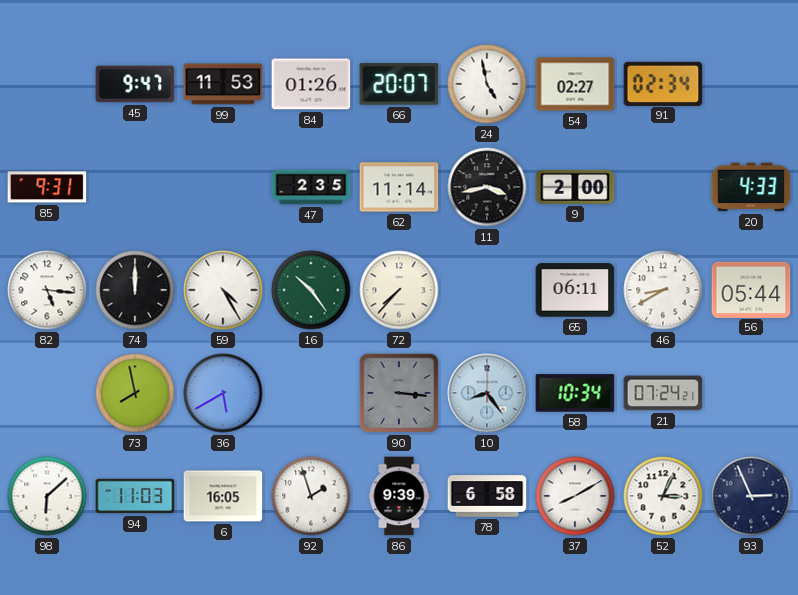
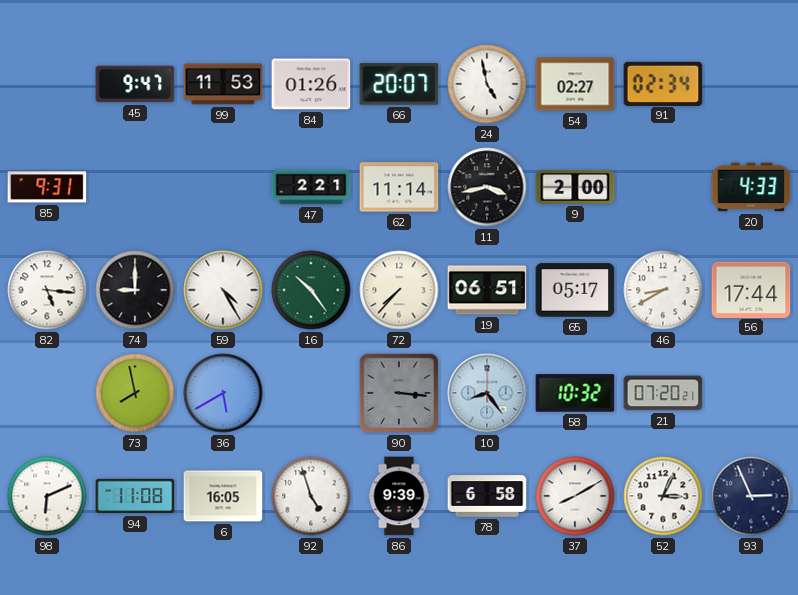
47: 2:35 -> 2:21
74: 12:00 -> 9:00
19: none -> 06:51
65: 06:11 -> 05:17
56: 05:44 -> 17:44
58: 10:34 -> 10:32
21: 07:24 -> 07:20
98: 6:08 -> 6:11
94: 11:03 -> 11:08
92: 1:57 -> 4:57
